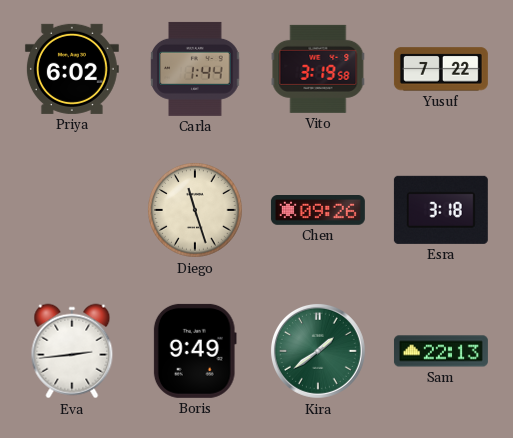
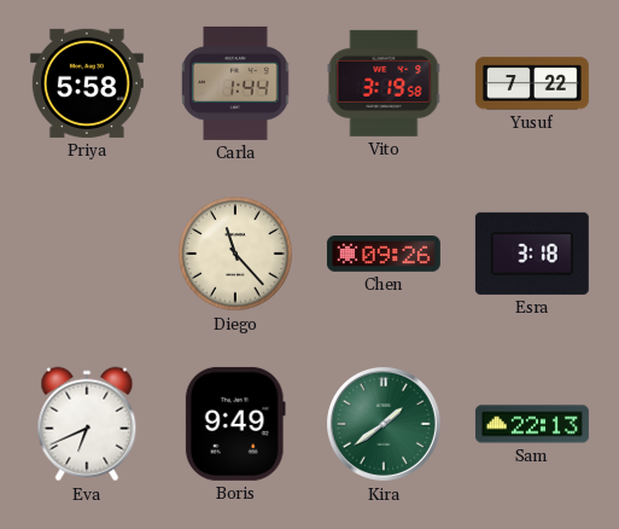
Priya: 6:02 -> 5:58
Diego: 11:27 -> 11:23
Eva: 2:44 -> 6:41
